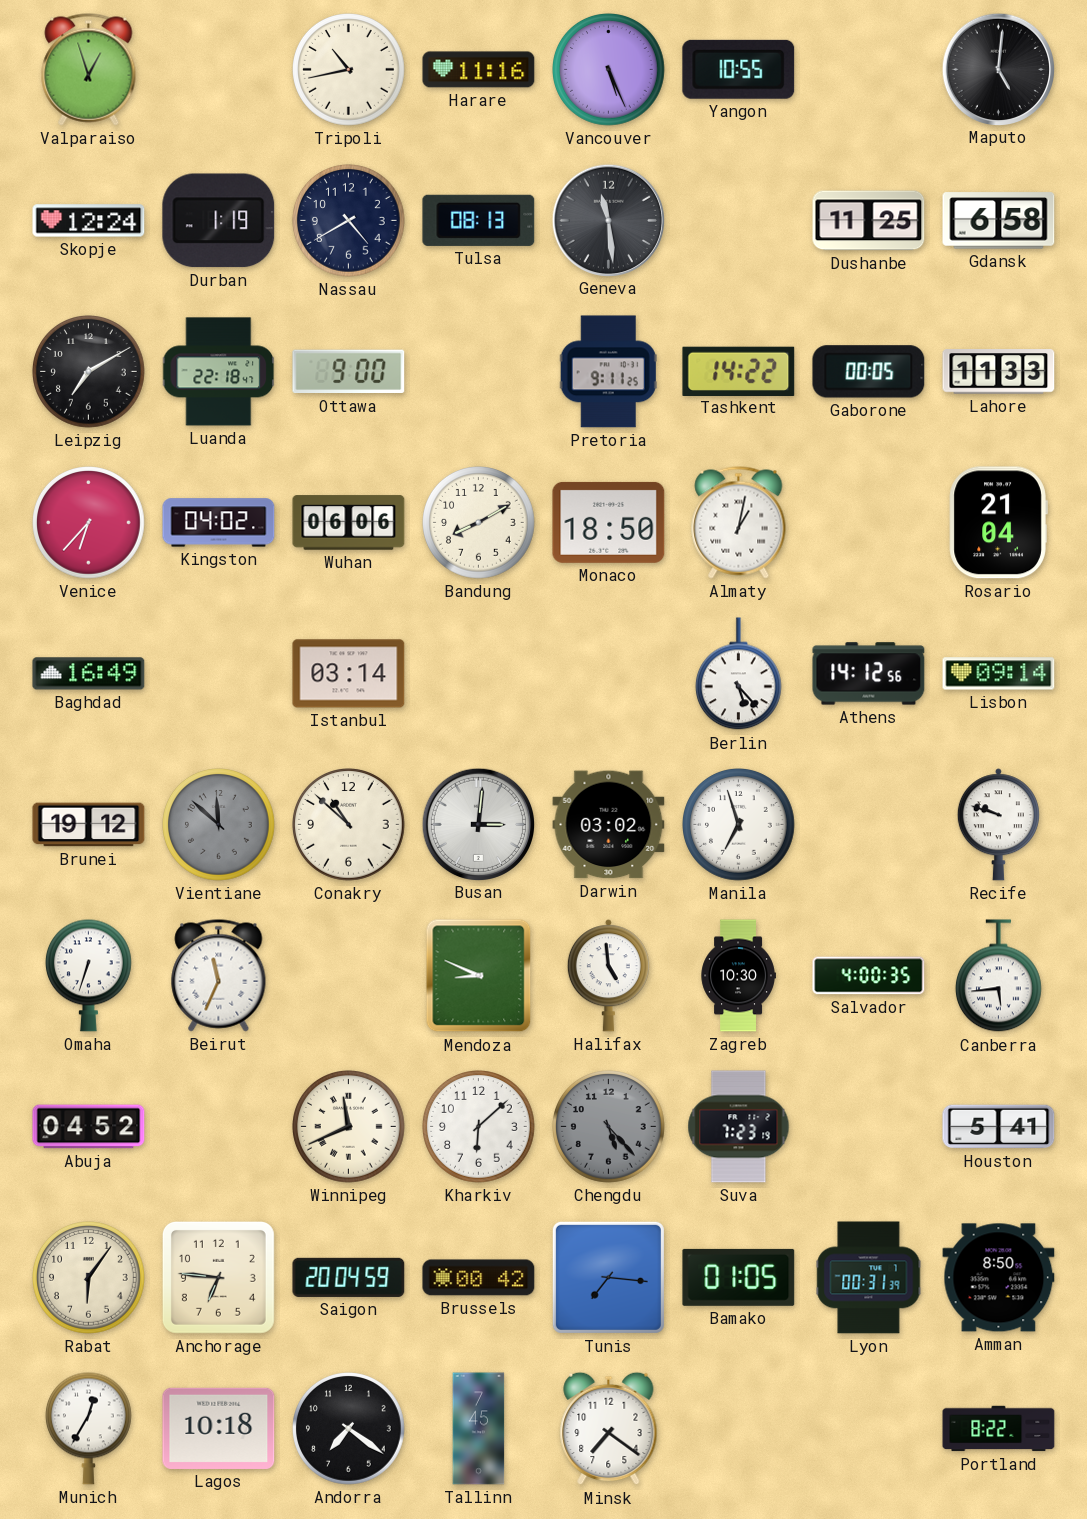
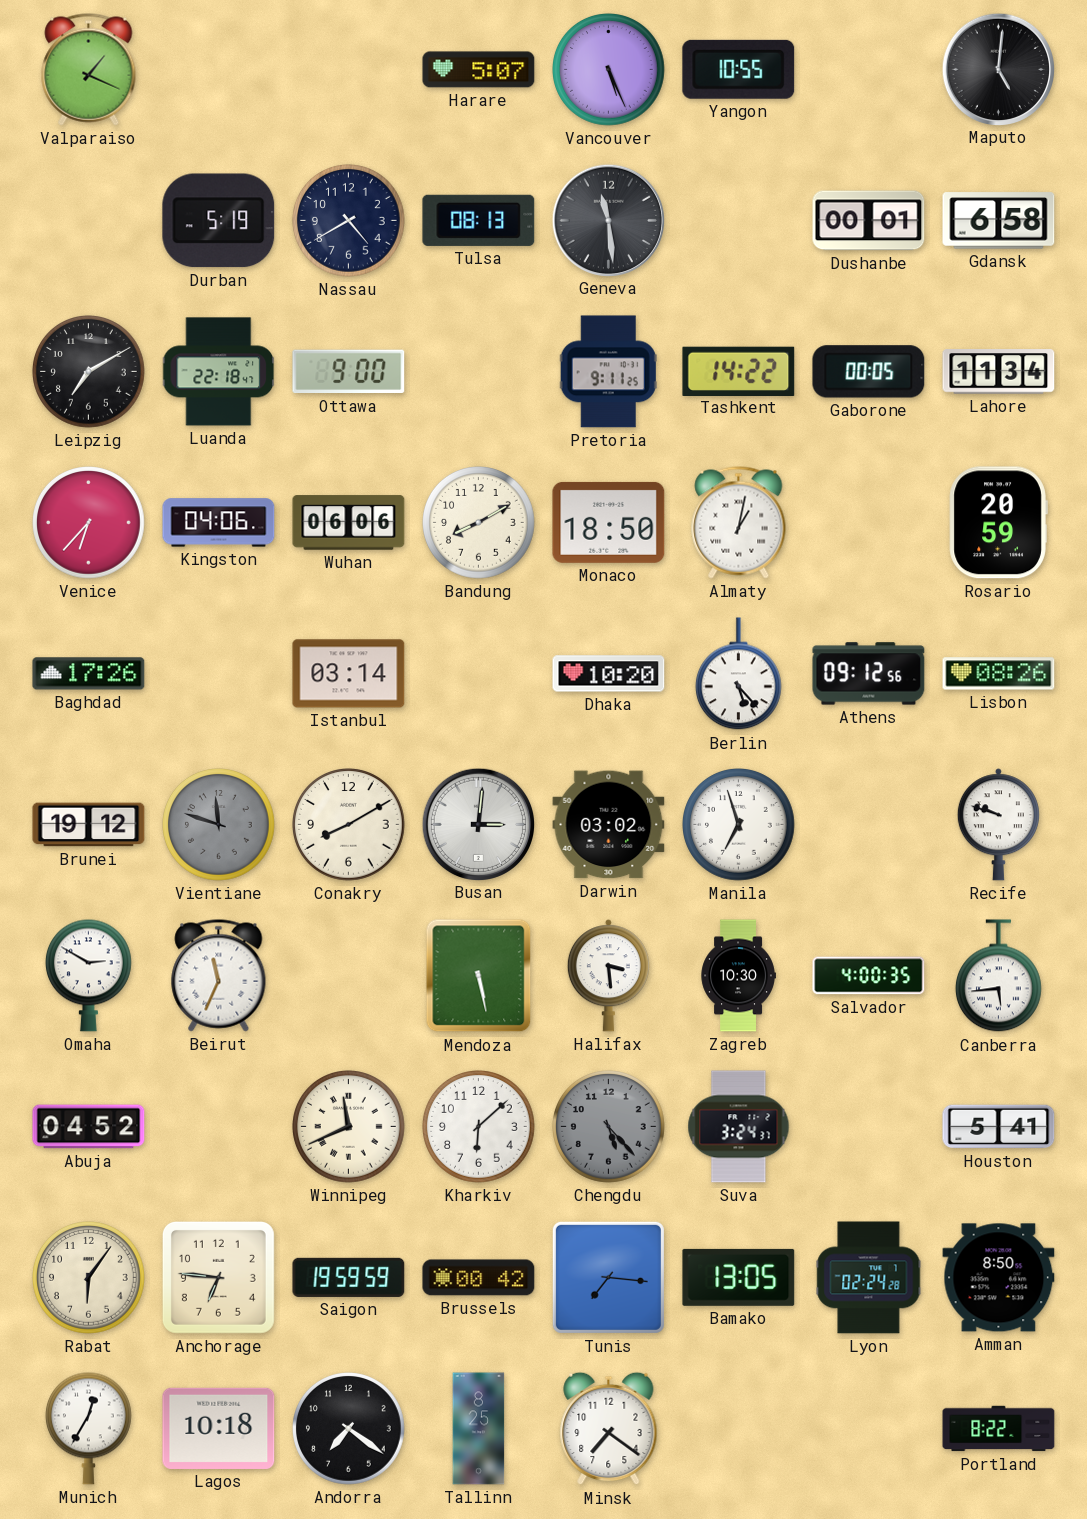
Valparaiso: 12:57 -> 1:19
Tripoli: 10:43 -> none
Harare: 11:16 -> 5:07
Skopje: 12:24 -> none
Durban: 1:19 -> 5:19
Dushanbe: 11:25 -> 00:01
Lahore: 11:33 -> 11:34
Kingston: 04:02 -> 04:06
Rosario: 21:04 -> 20:59
Baghdad: 16:49 -> 17:26
Dhaka: none -> 10:20
Athens: 14:12 -> 09:12
Lisbon: 09:14 -> 08:26
Vientiane: 11:52 -> 11:48
Conakry: 10:52 -> 8:10
Omaha: 6:33 -> 2:50
Mendoza: 8:49 -> 5:28
Halifax: 4:59 -> 3:29
Suva: 7:23 -> 3:24
Saigon: 20:04 -> 19:59
Bamako: 01:05 -> 13:05
Lyon: 00:31 -> 02:24
Tallinn: 7:45 -> 8:25
